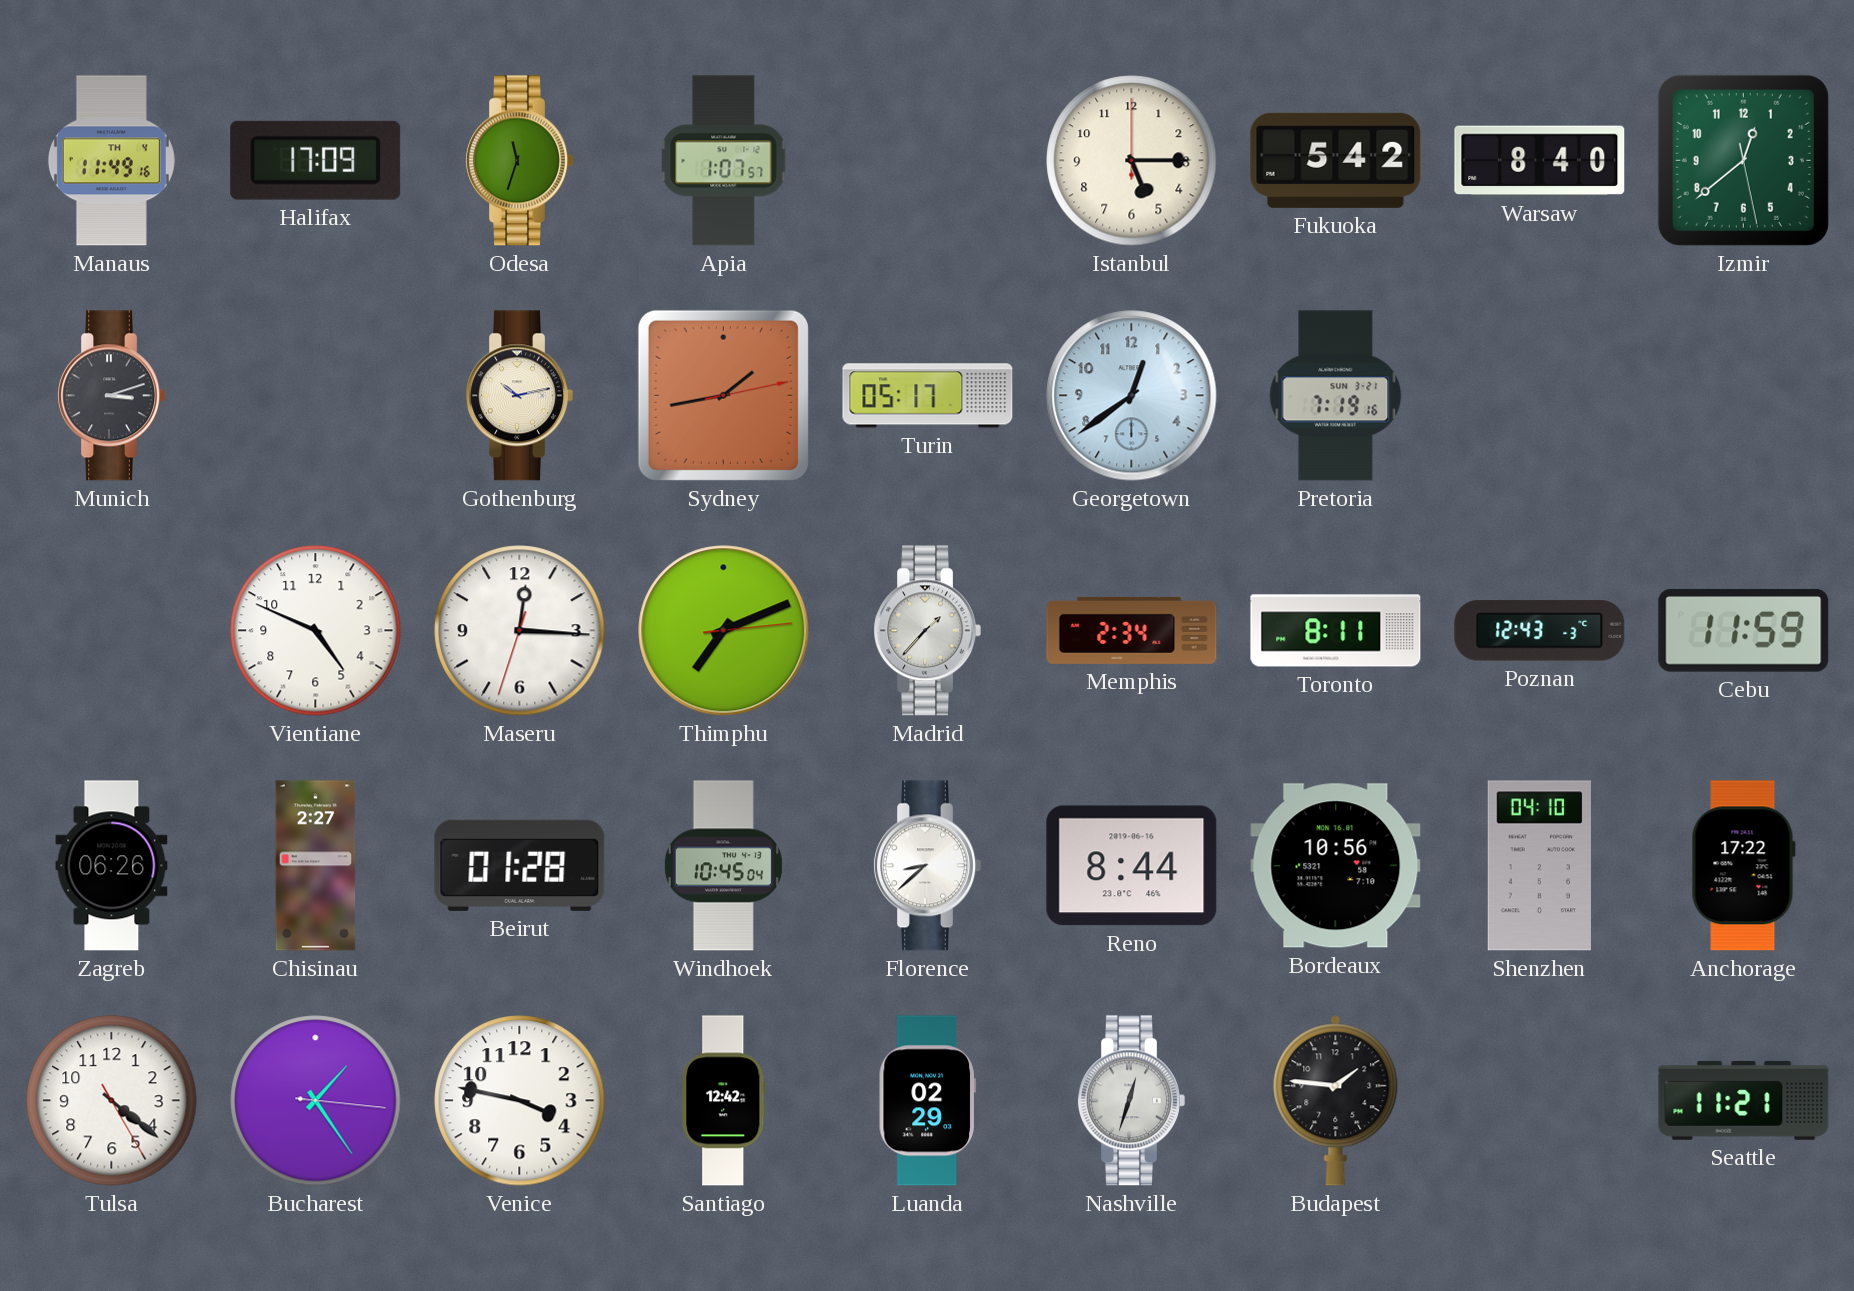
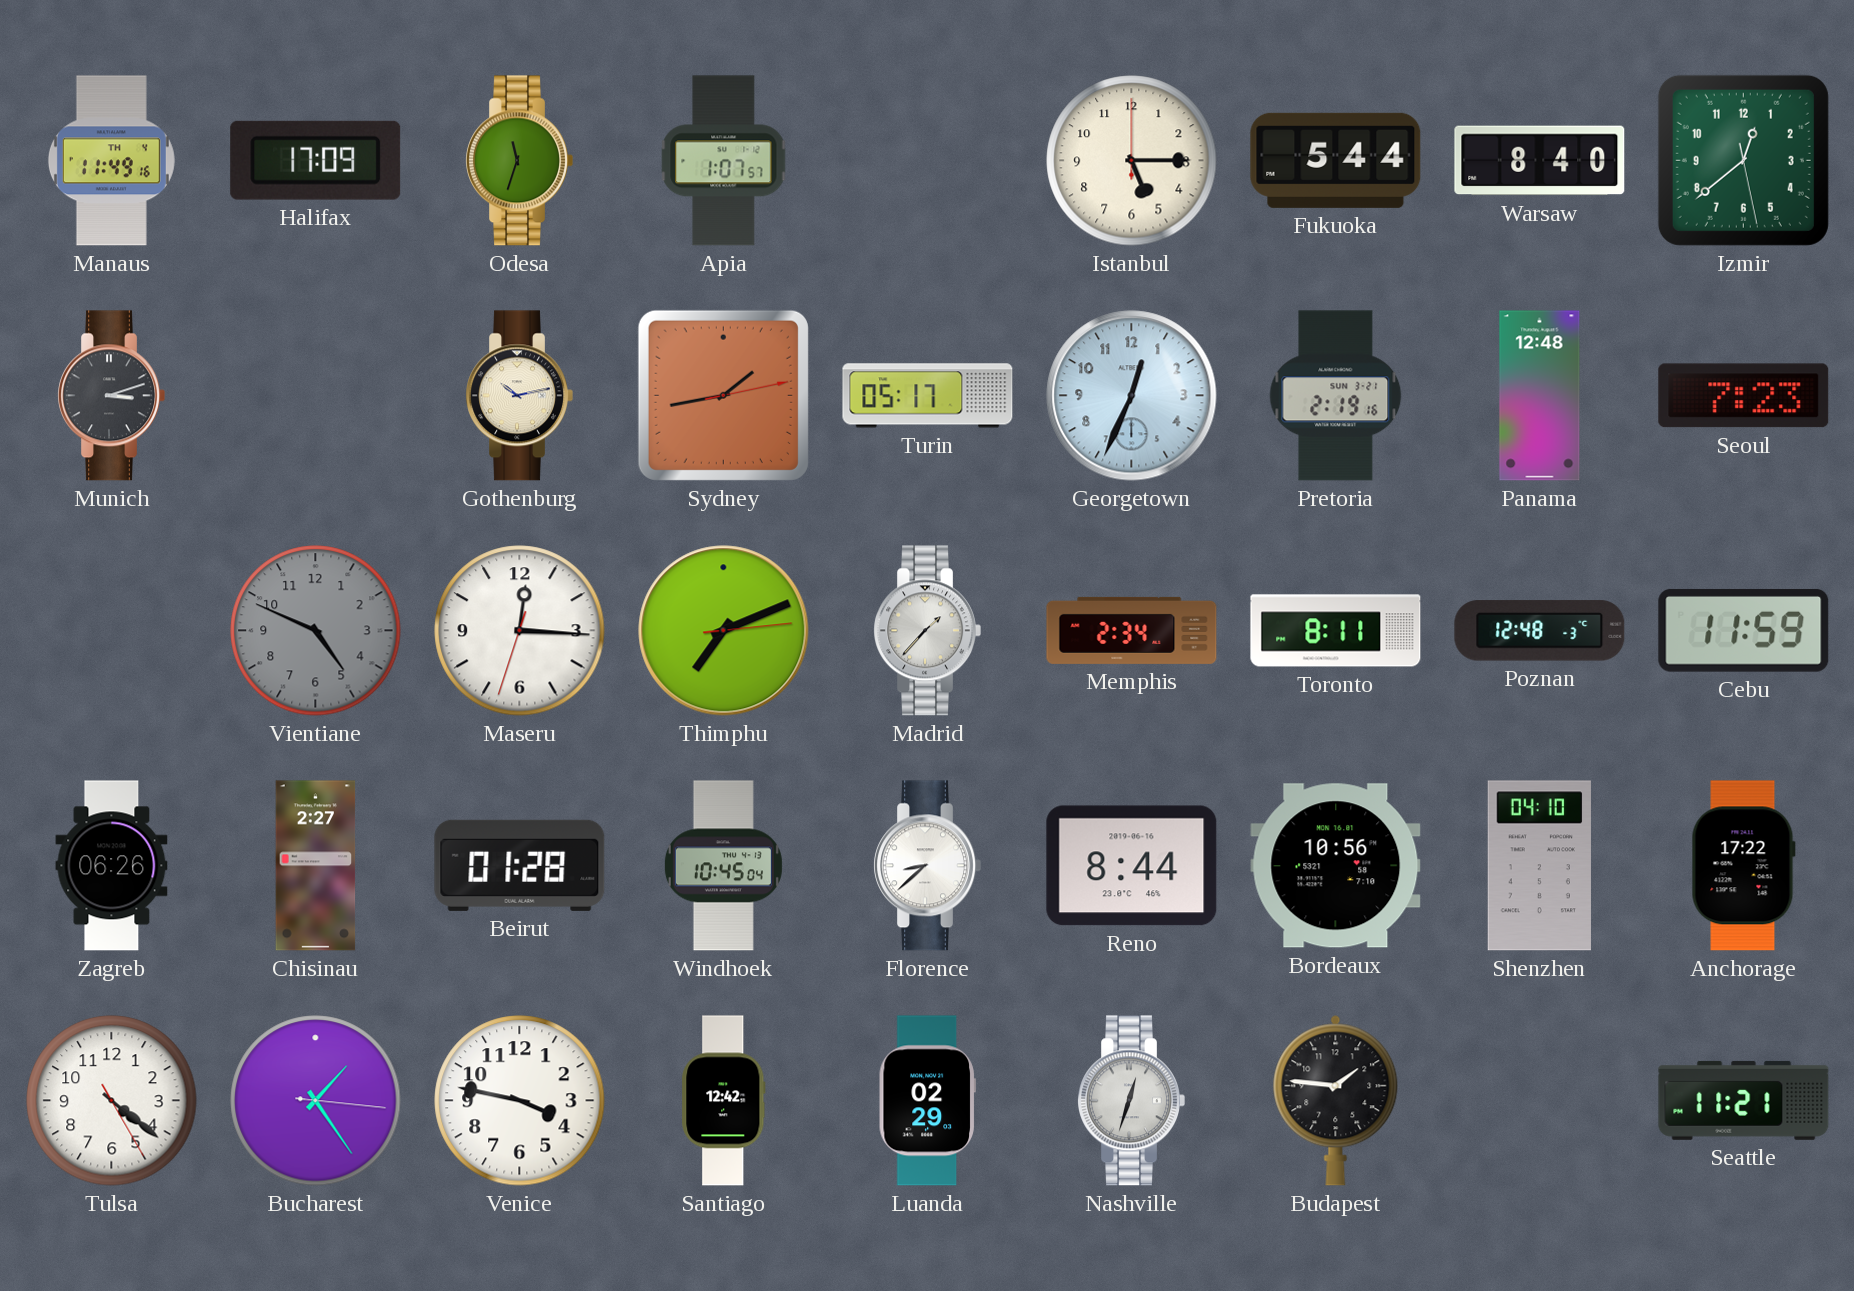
Fukuoka: 5:42 -> 5:44
Georgetown: 12:39 -> 12:34
Pretoria: 7:19 -> 2:19
Panama: none -> 12:48
Seoul: none -> 7:23
Vientiane dial: white -> grey
Poznan: 12:43 -> 12:48
